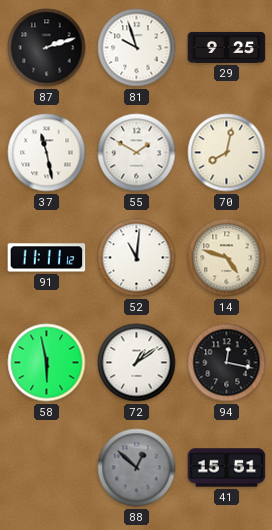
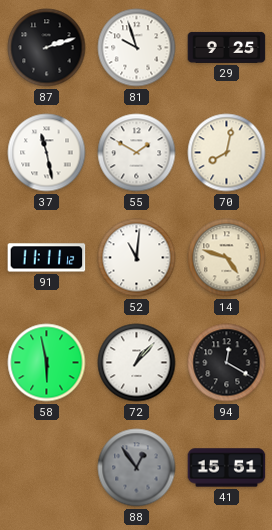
72: 1:09 -> 1:07
94: 12:17 -> 12:20
88: 12:52 -> 12:54
